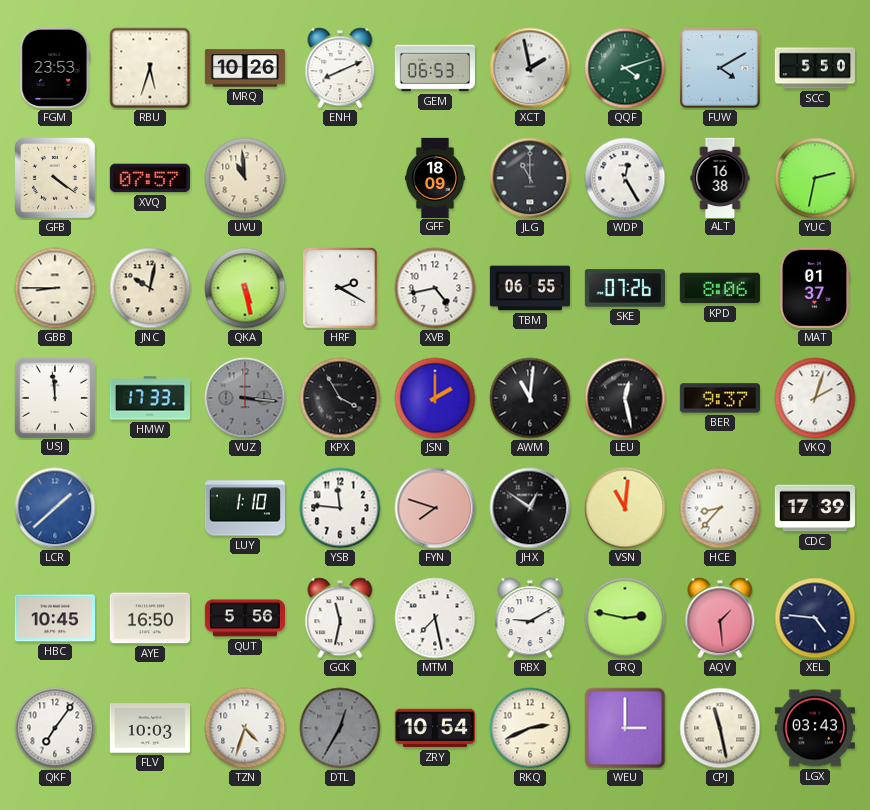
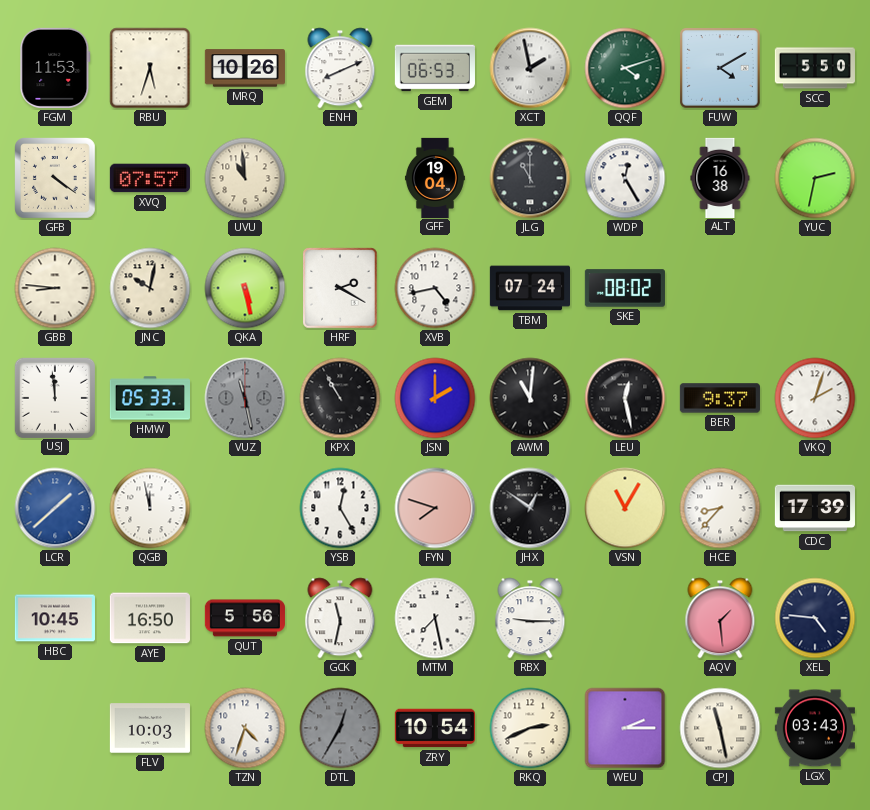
FGM: 23:53 -> 11:53
GFF: 18:09 -> 19:04
GBB: 8:45 -> 8:46
TBM: 06:55 -> 07:24
SKE: 07:26 -> 08:02
KPD: 8:06 -> none
MAT: 01:37 -> none
HMW: 17:33 -> 05:33
VUZ: 3:16 -> 11:28
KPX: 3:55 -> 10:55
QGB: none -> 11:58
LUY: 1:10 -> none
YSB: 11:46 -> 12:25
VSN: 11:01 -> 11:05
RBX: 9:10 -> 9:15
CRQ: 2:47 -> none
QKF: 7:06 -> none
WEU: 3:00 -> 2:15
